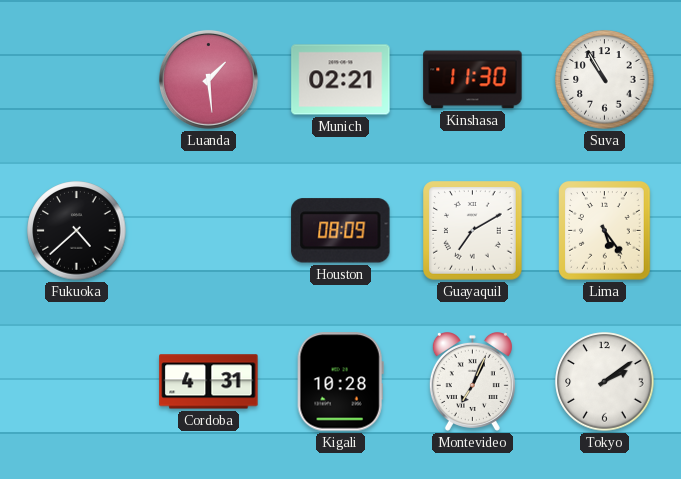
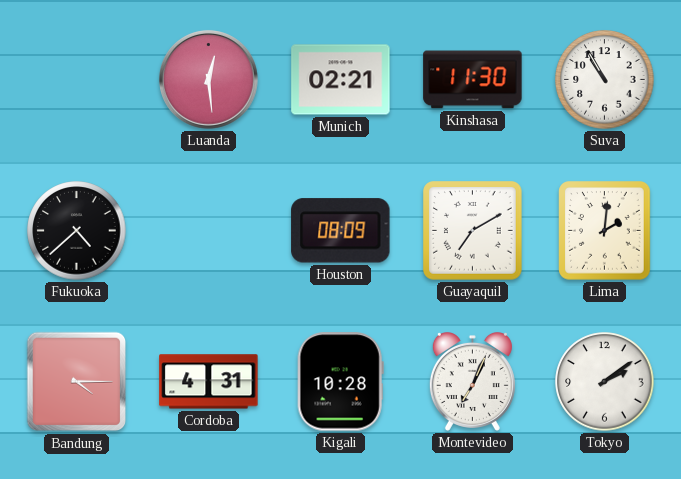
Luanda: 1:29 -> 12:29
Lima: 5:24 -> 2:01
Bandung: none -> 4:15
